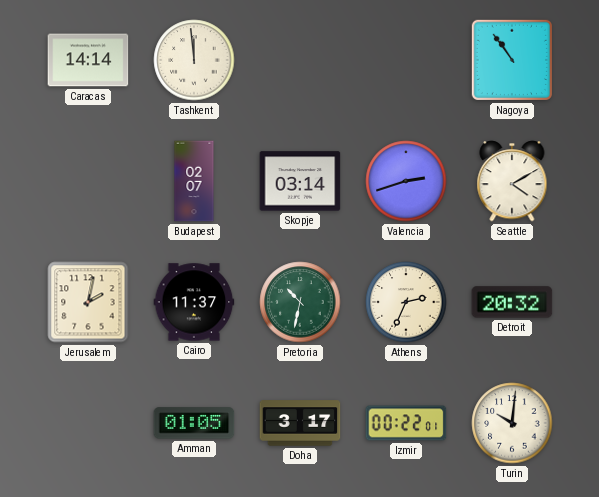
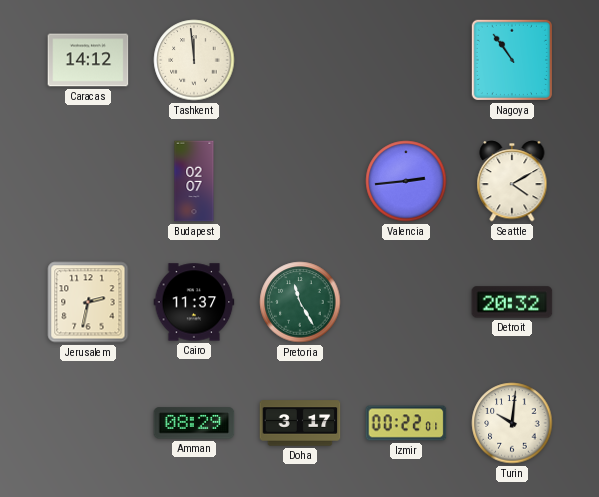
Caracas: 14:14 -> 14:12
Skopje: 03:14 -> none
Valencia: 2:42 -> 2:44
Jerusalem: 2:02 -> 2:32
Pretoria: 10:32 -> 11:25
Athens: 2:34 -> none
Amman: 01:05 -> 08:29
